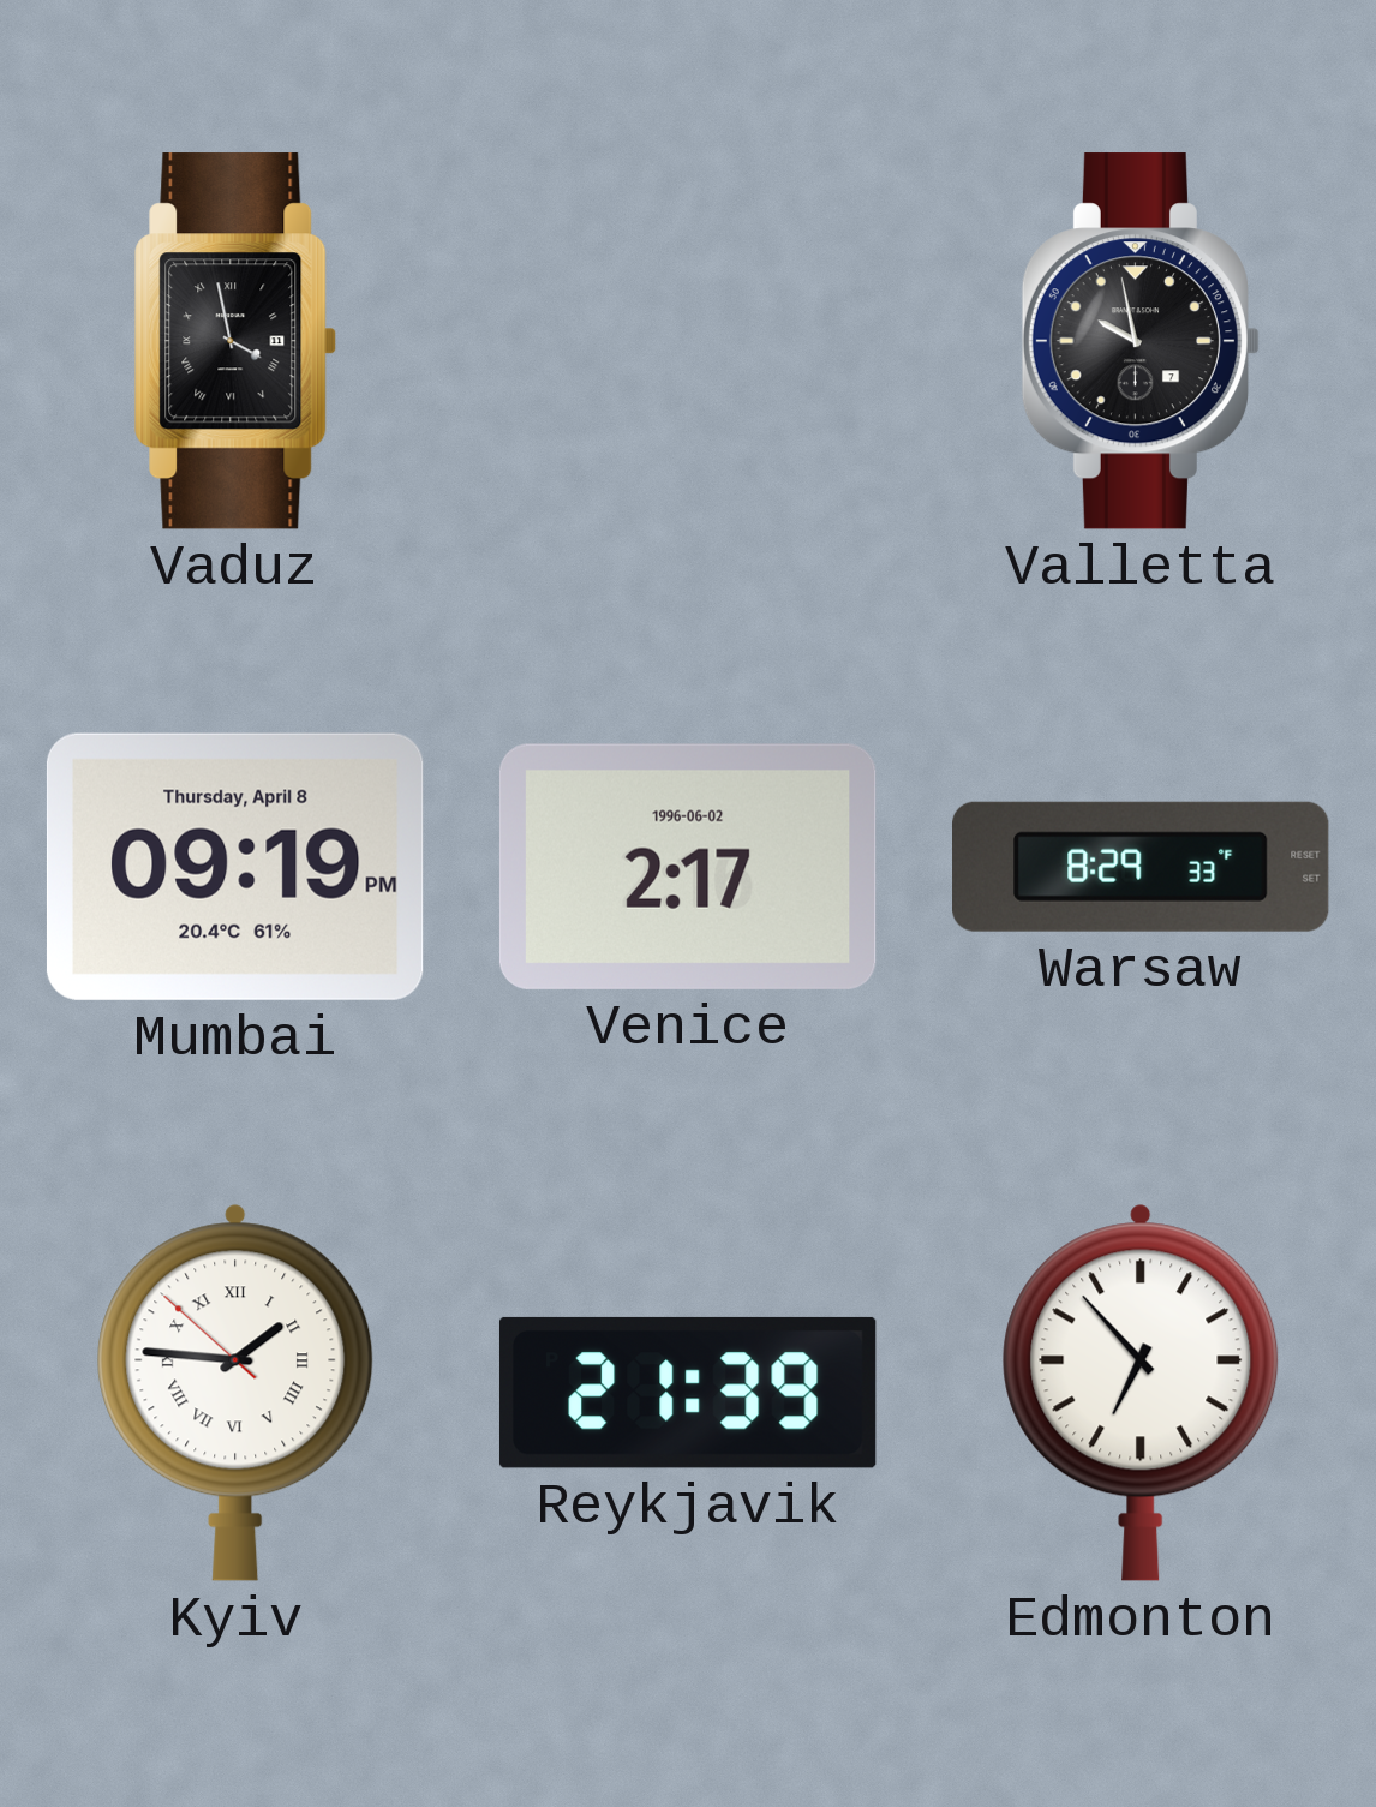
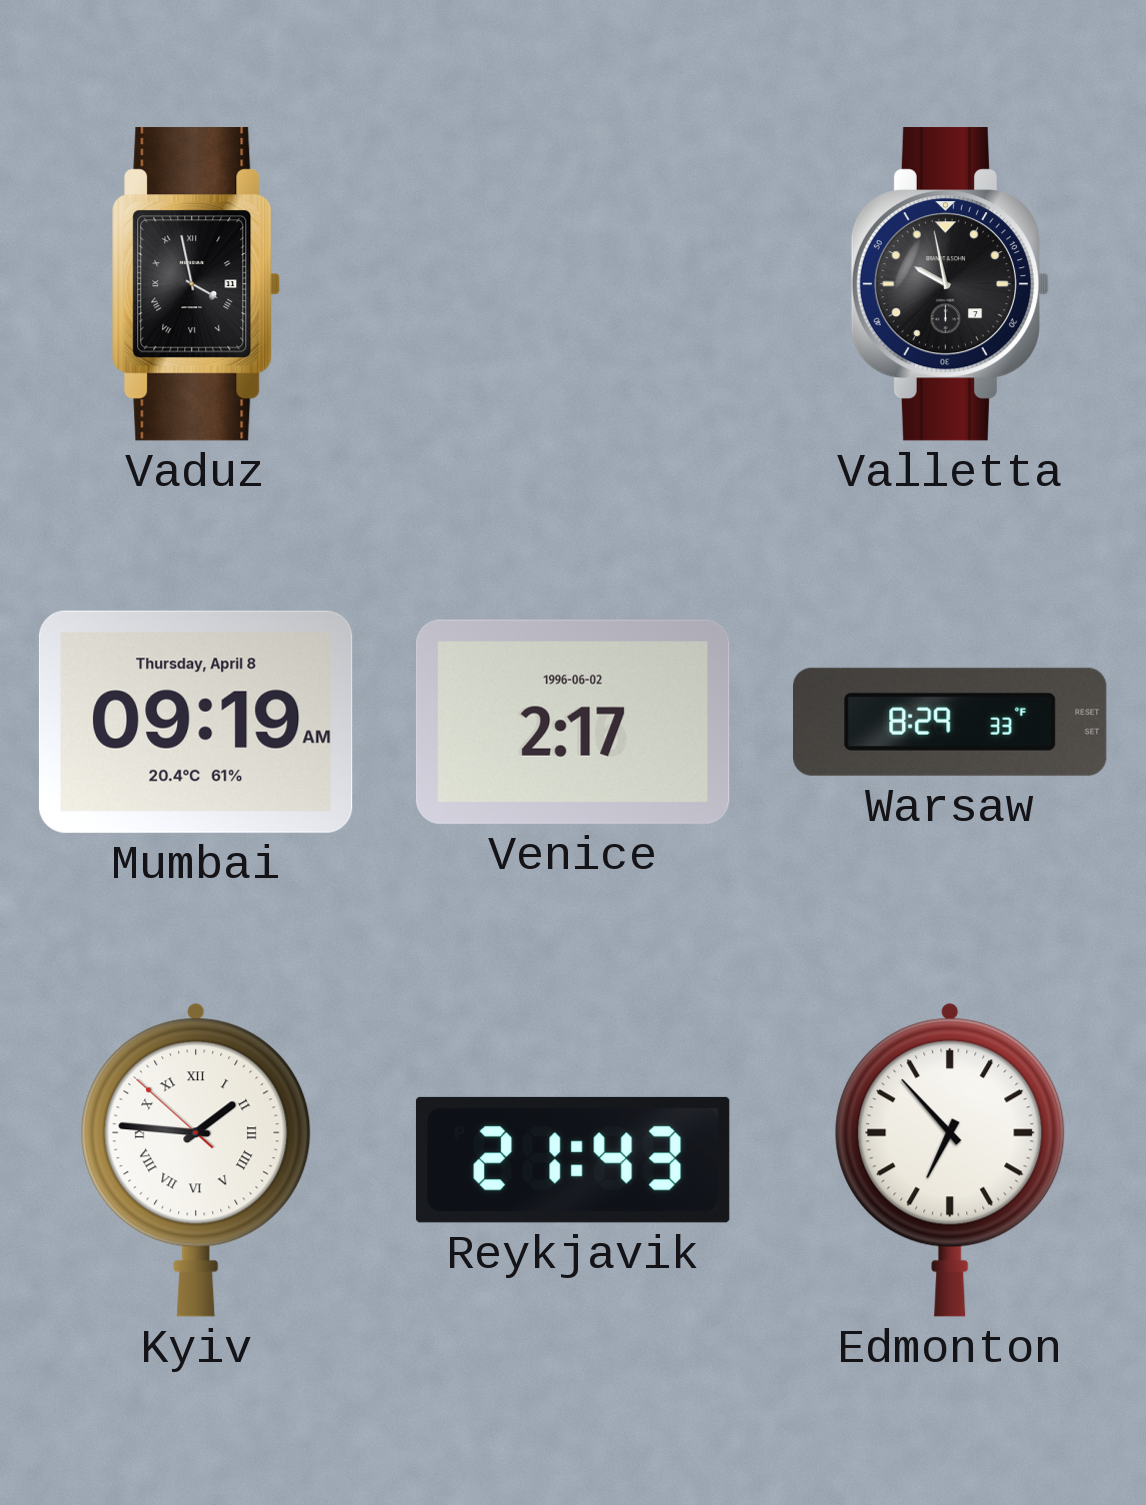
Mumbai: 09:19 PM -> 09:19 AM
Reykjavik: 21:39 -> 21:43
